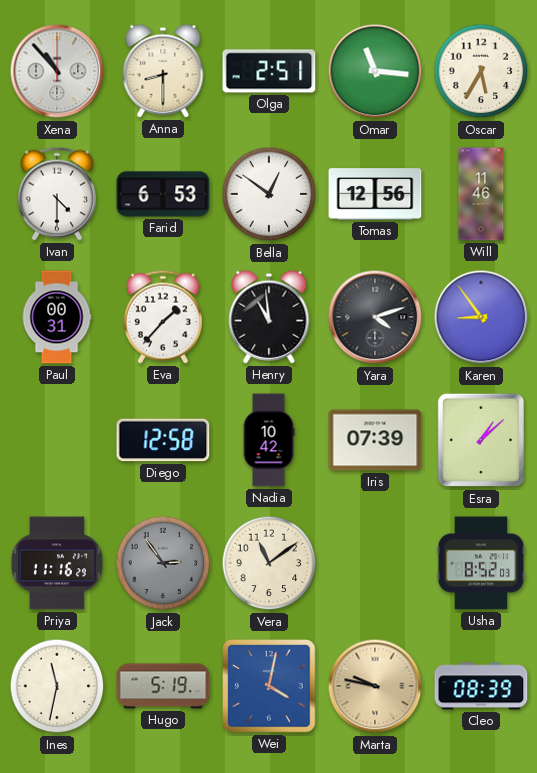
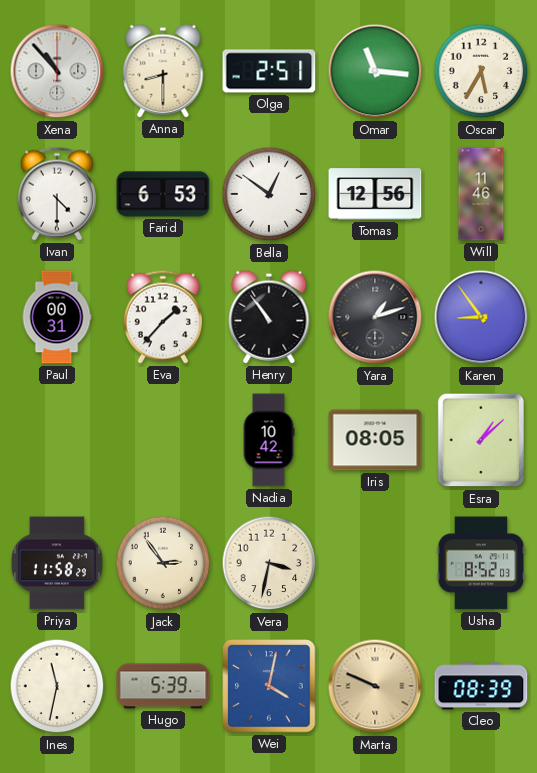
Henry: 10:59 -> 10:54
Yara: 4:12 -> 1:12
Diego: 12:58 -> none
Iris: 07:39 -> 08:05
Priya: 11:16 -> 11:58
Jack dial: grey -> cream
Vera: 11:09 -> 3:32
Hugo: 5:19 -> 5:39
Marta: 9:47 -> 9:49
